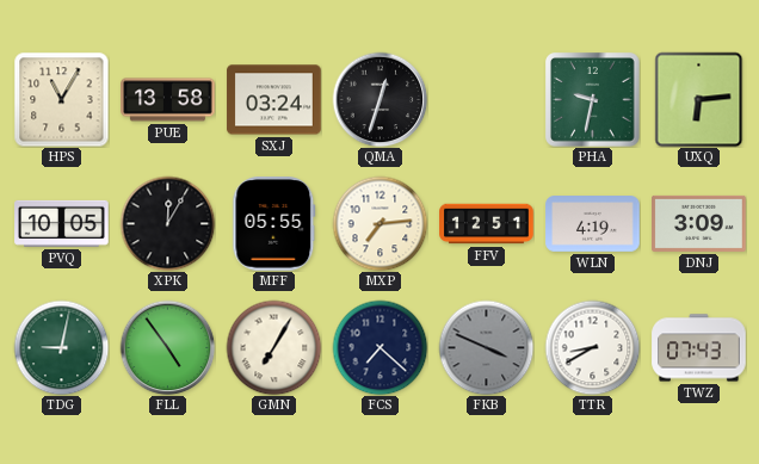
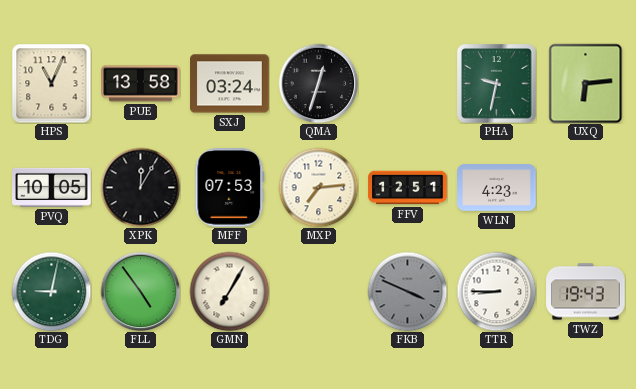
HPS: 11:05 -> 11:04
MFF: 05:55 -> 07:53
WLN: 4:19 -> 4:23
DNJ: 3:09 -> none
FCS: 7:22 -> none
TTR: 8:40 -> 8:45
TWZ: 07:43 -> 19:43
